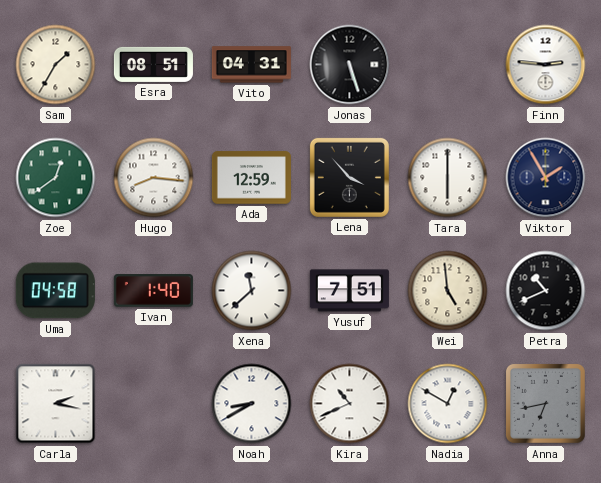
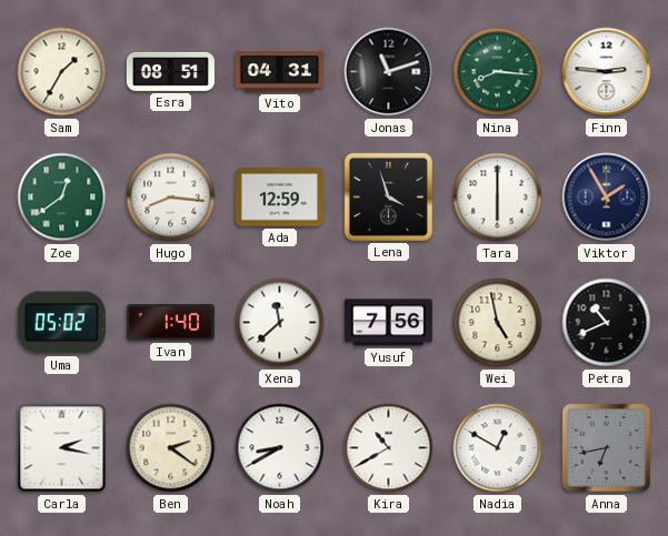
Jonas: 5:27 -> 11:12
Nina: none -> 8:16
Lena: 3:53 -> 3:57
Uma: 04:58 -> 05:02
Yusuf: 7:51 -> 7:56
Wei: 4:59 -> 4:58
Ben: none -> 2:21
Kira: 10:41 -> 10:40
